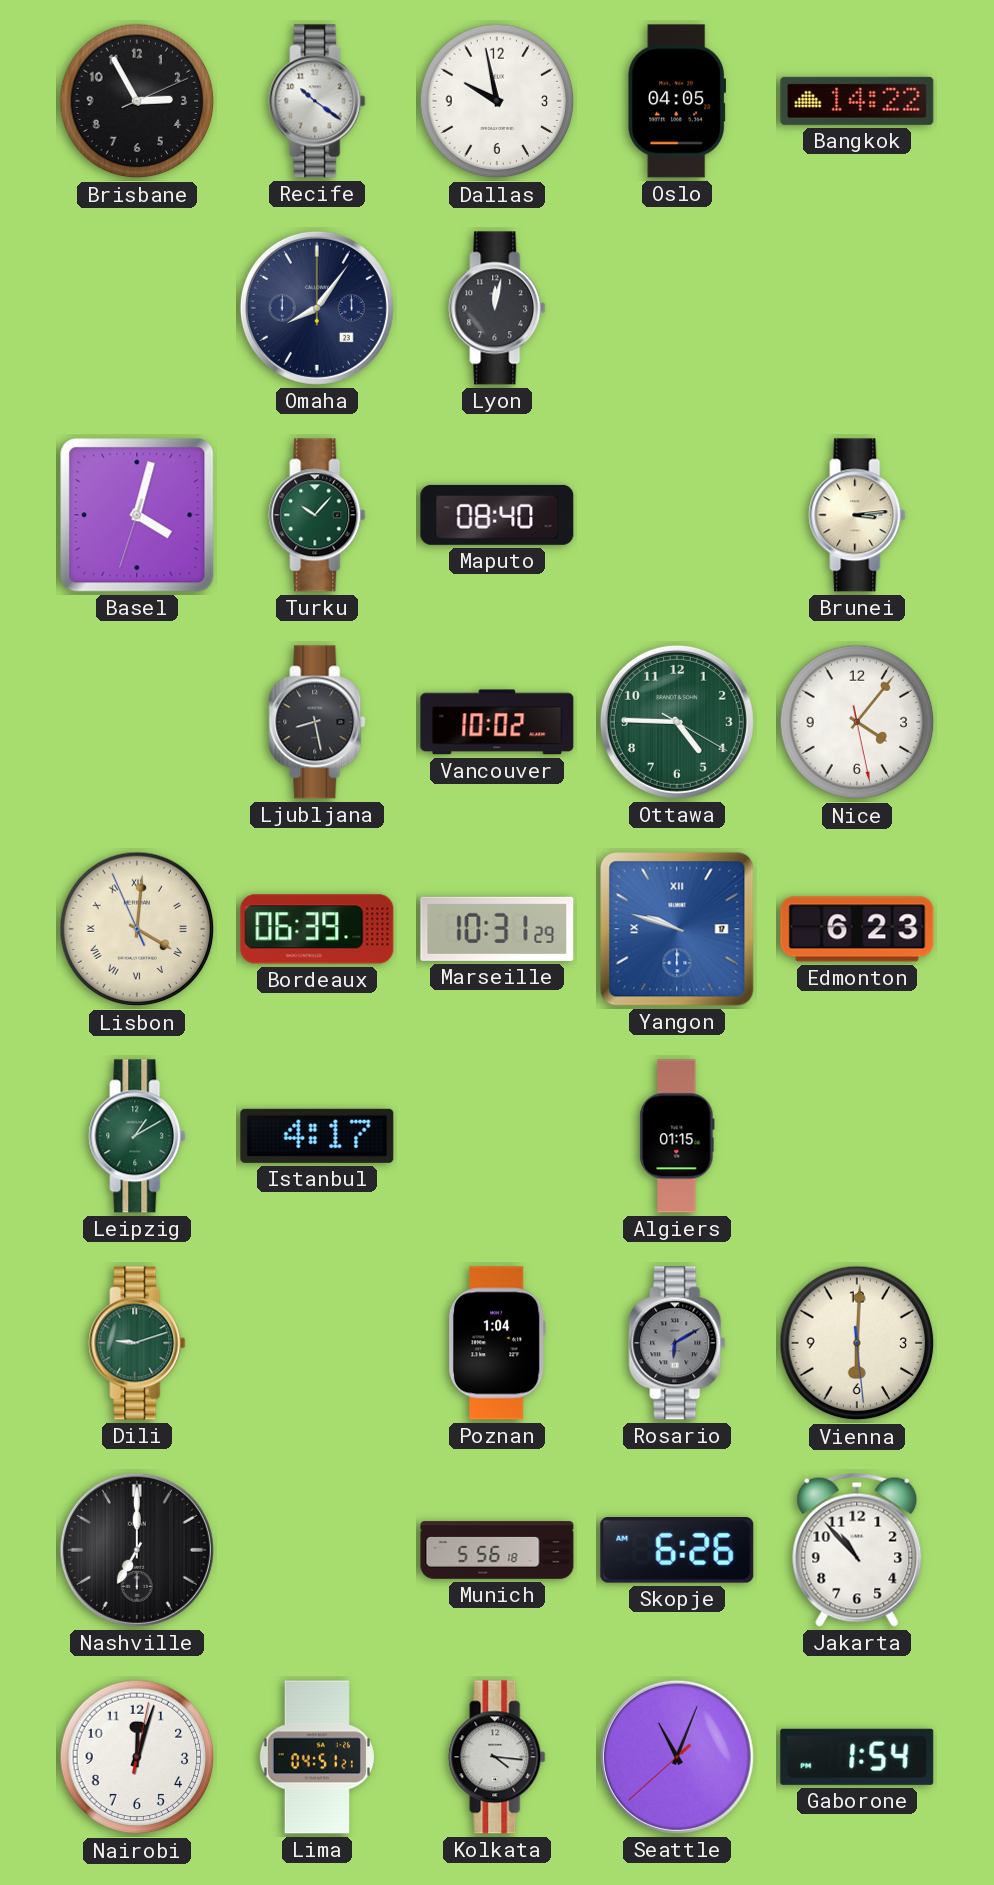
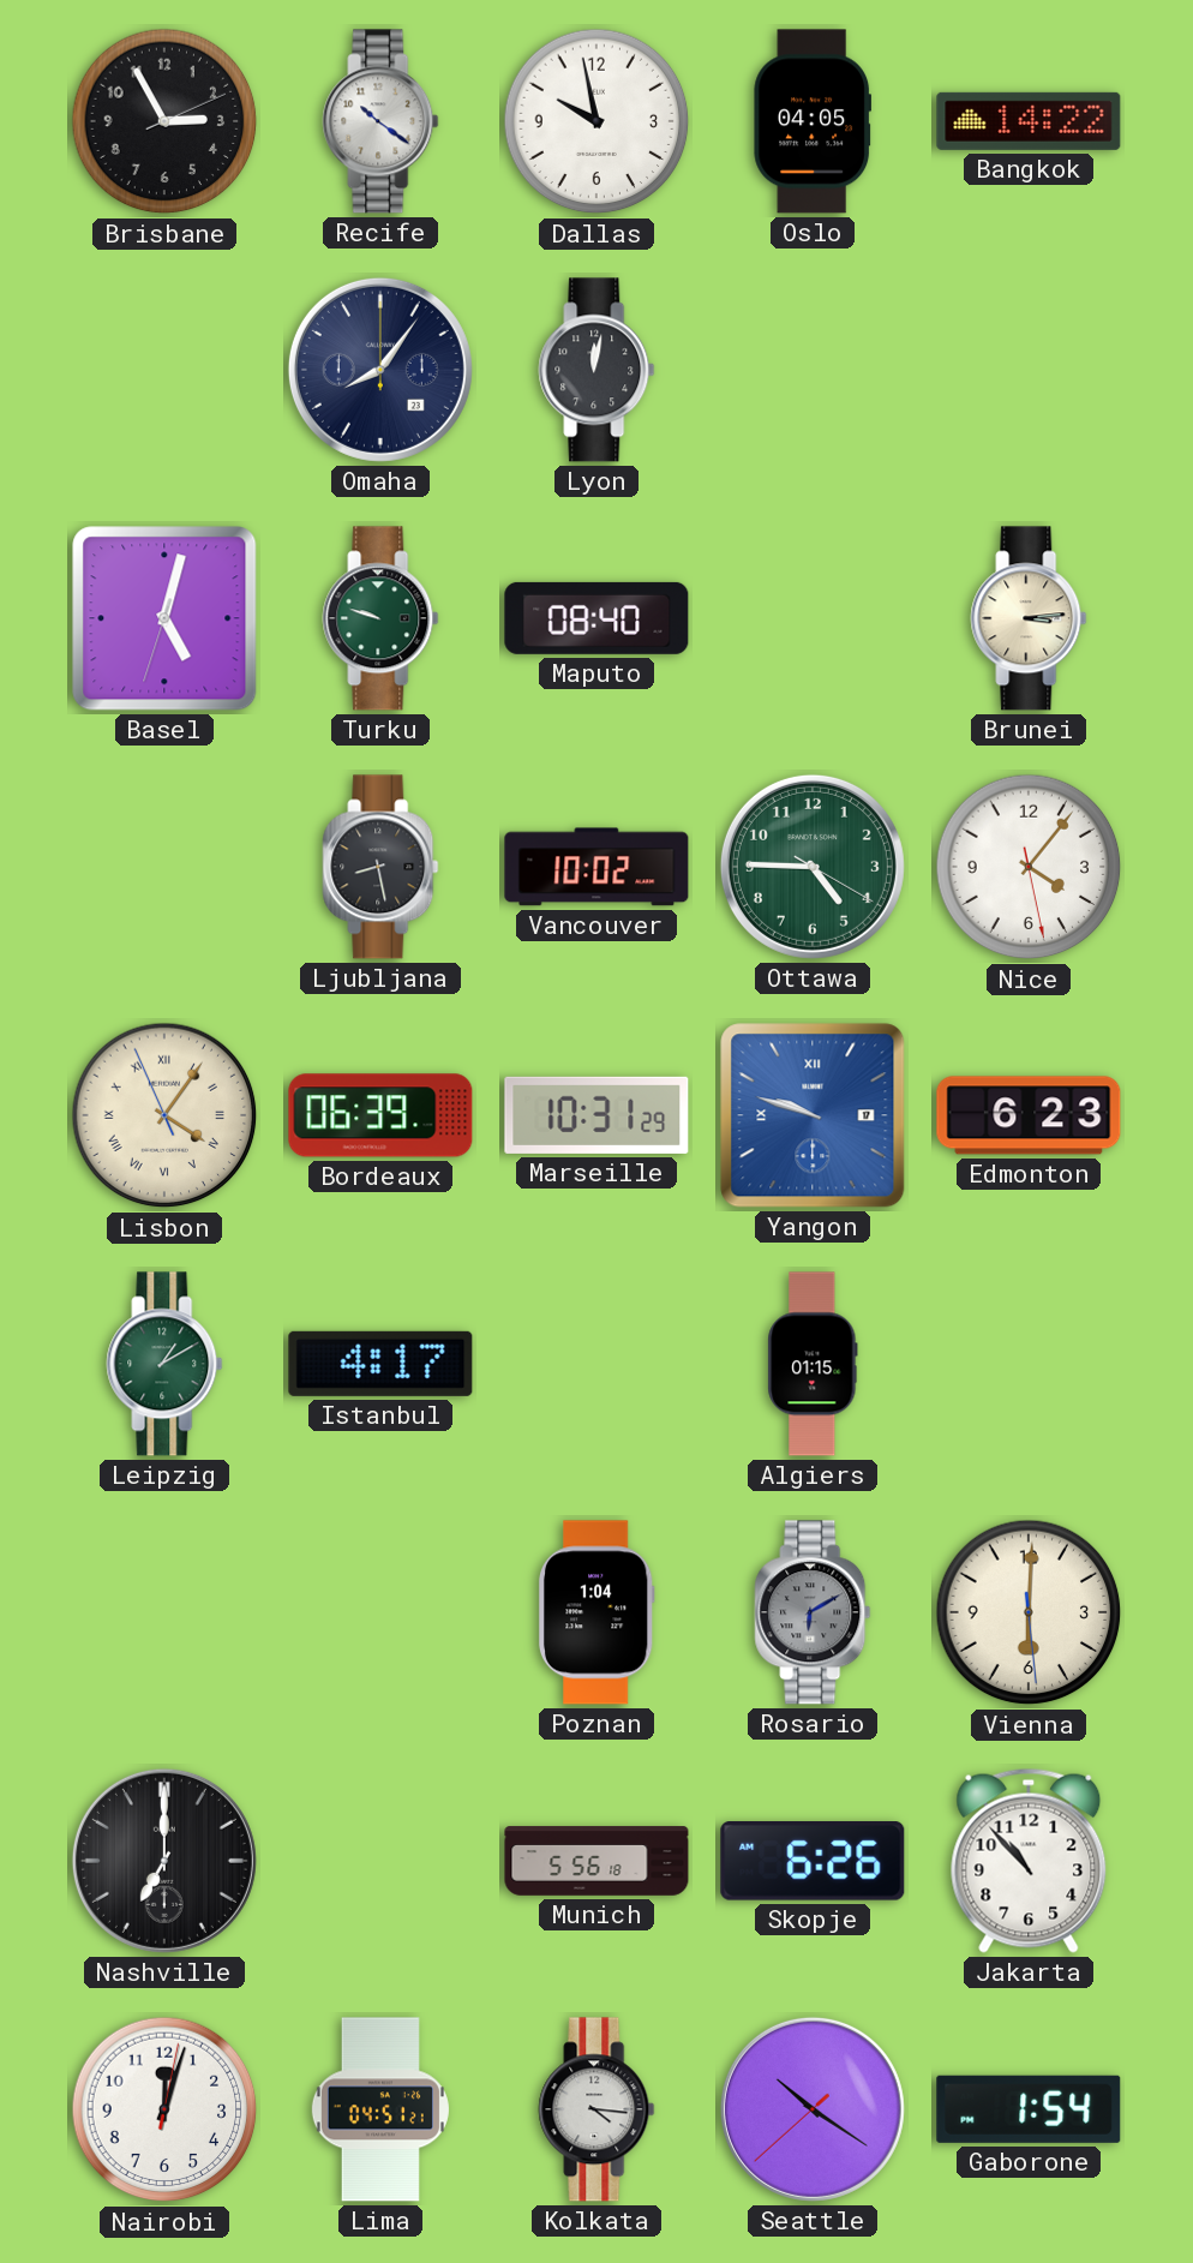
Basel: 4:02 -> 5:02
Turku: 10:07 -> 9:48
Lisbon: 4:00 -> 4:05
Dili: 9:12 -> none
Seattle: 11:03 -> 10:20
